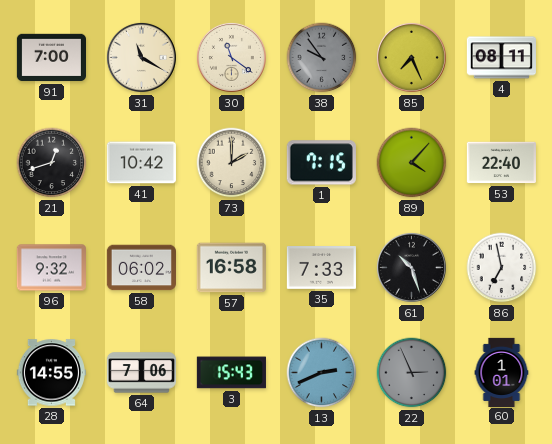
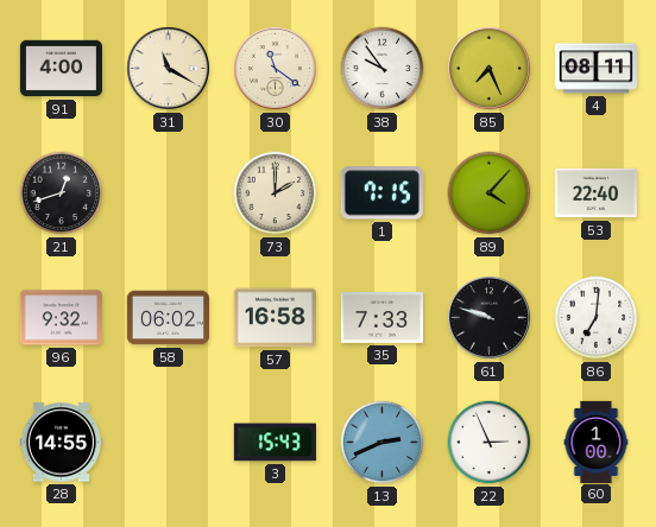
91: 7:00 -> 4:00
38 dial: grey -> white
41: 10:42 -> none
61: 10:27 -> 9:48
86: 6:58 -> 7:01
64: 7:06 -> none
22 dial: grey -> white
60: 1:01 -> 1:00
